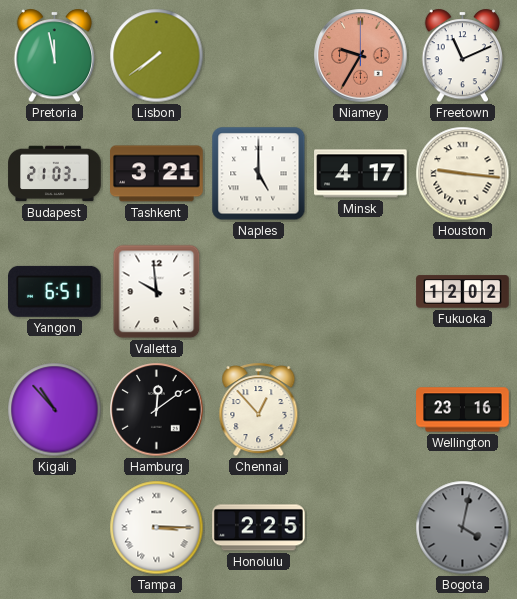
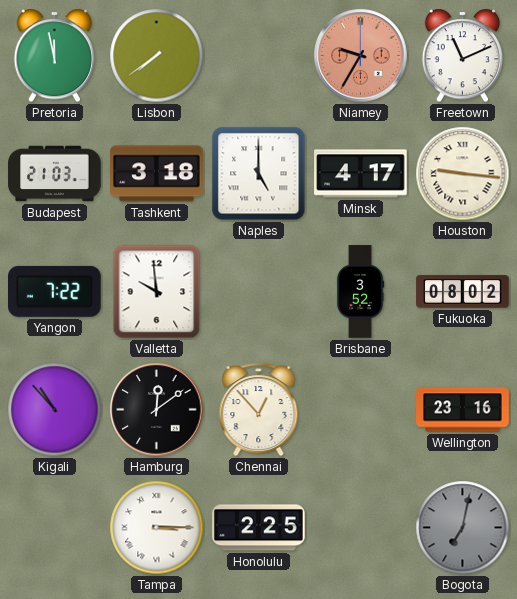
Tashkent: 3:21 -> 3:18
Yangon: 6:51 -> 7:22
Brisbane: none -> 3:52
Fukuoka: 12:02 -> 08:02
Bogota: 4:02 -> 7:02
